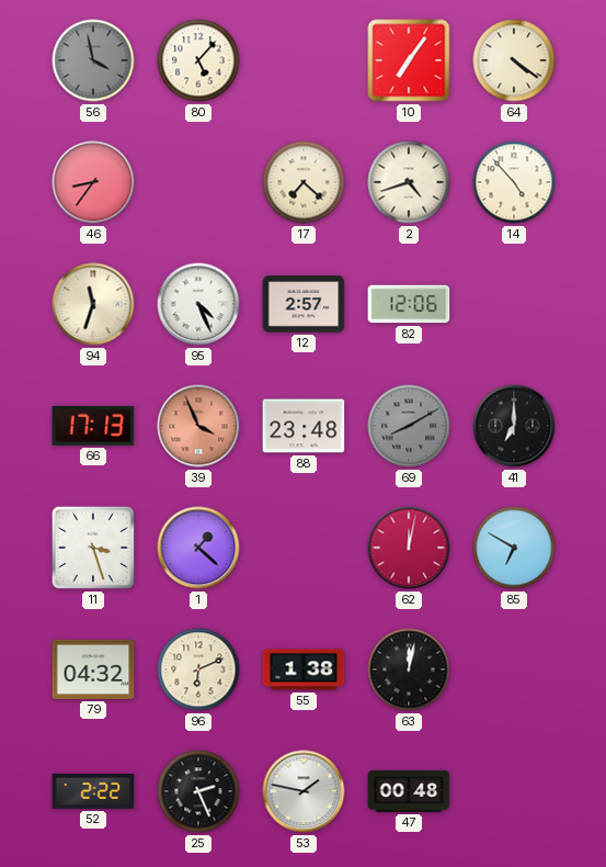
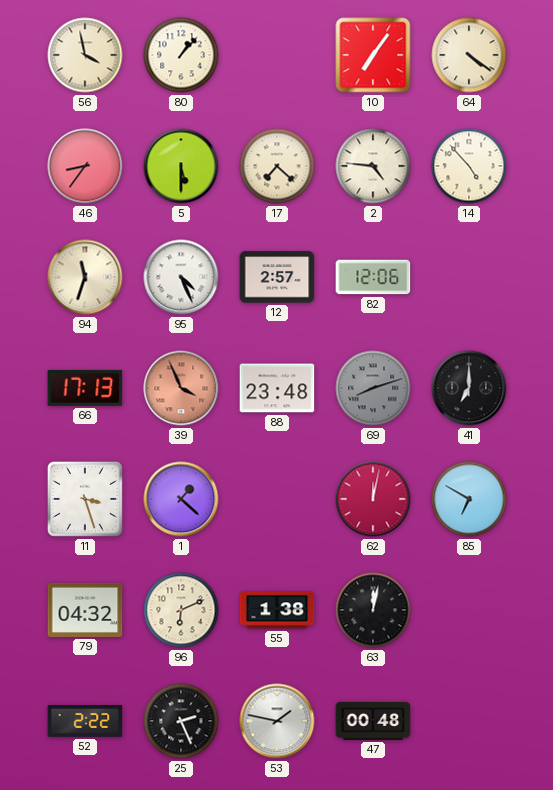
56 dial: grey -> cream
80: 5:07 -> 1:07
5: none -> 5:30
2: 4:42 -> 4:46
69: 8:10 -> 8:12
